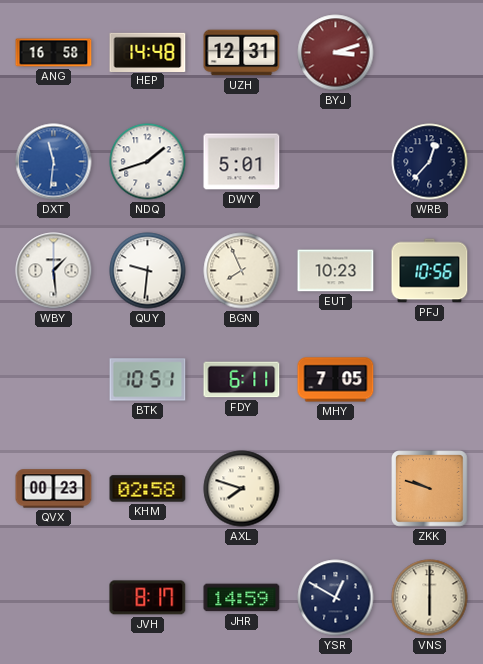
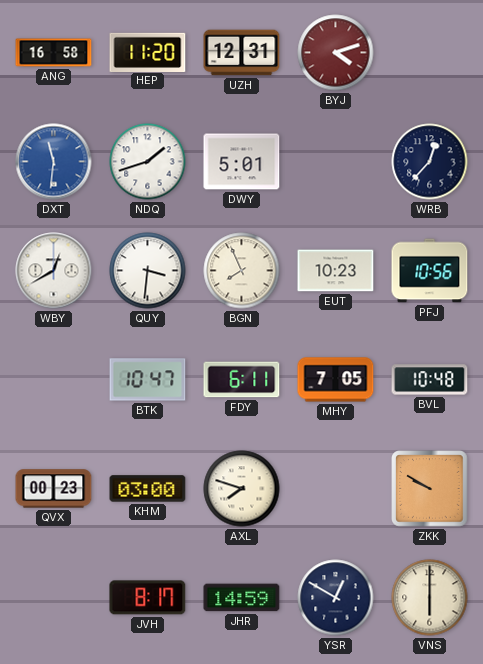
HEP: 14:48 -> 11:20
BYJ: 3:12 -> 4:12
WBY: 1:29 -> 12:40
QUY: 9:31 -> 3:31
BTK: 10:51 -> 10:47
BVL: none -> 10:48
KHM: 02:58 -> 03:00
ZKK: 9:48 -> 9:50
